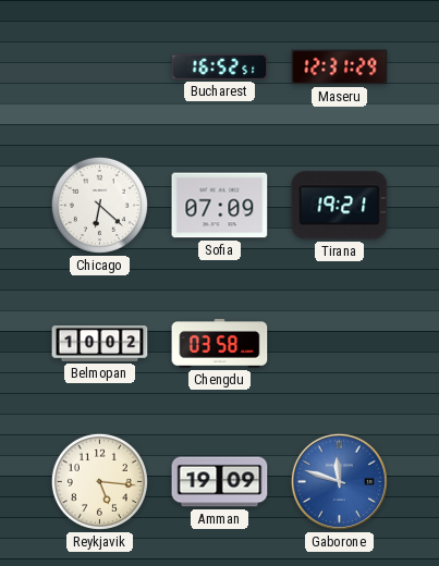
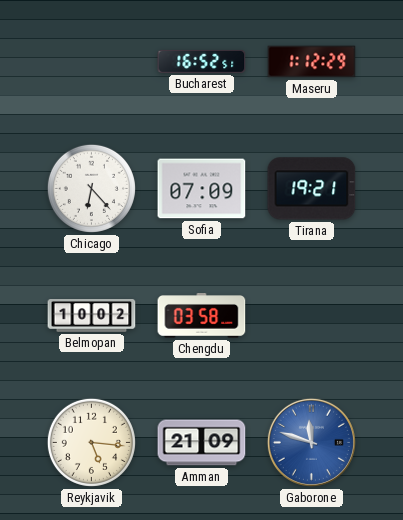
Maseru: 12:31 -> 1:12
Chicago: 6:22 -> 6:23
Amman: 19:09 -> 21:09
